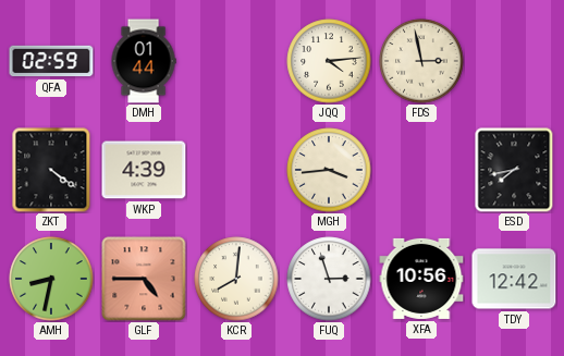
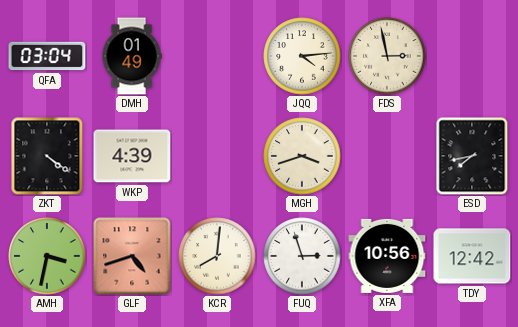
QFA: 02:59 -> 03:04
DMH: 01:44 -> 01:49
MGH: 3:44 -> 3:42
AMH: 8:32 -> 3:32
GLF: 4:45 -> 4:42
